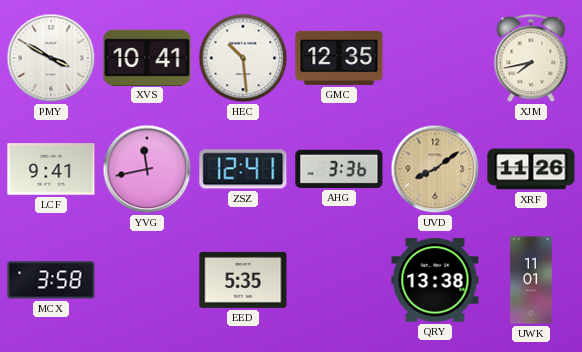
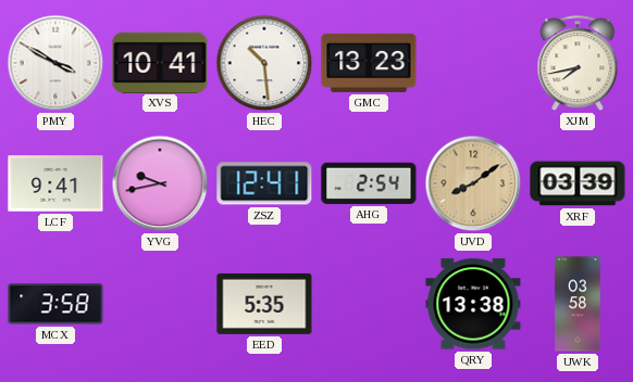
GMC: 12:35 -> 13:23
YVG: 11:43 -> 9:43
AHG: 3:36 -> 2:54
XRF: 11:26 -> 03:39
UWK: 11:01 -> 03:58
